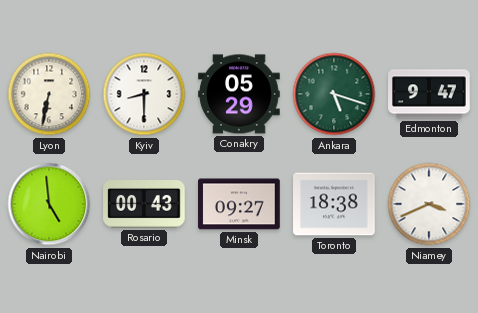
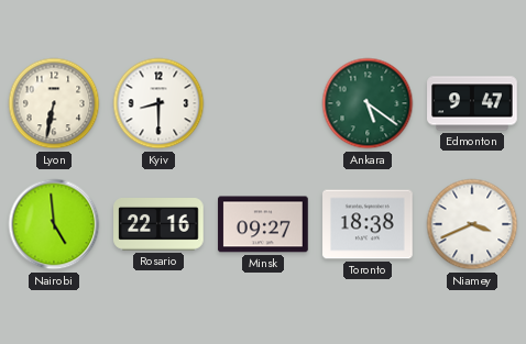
Conakry: 05:29 -> none
Ankara: 5:18 -> 5:21
Rosario: 00:43 -> 22:16
